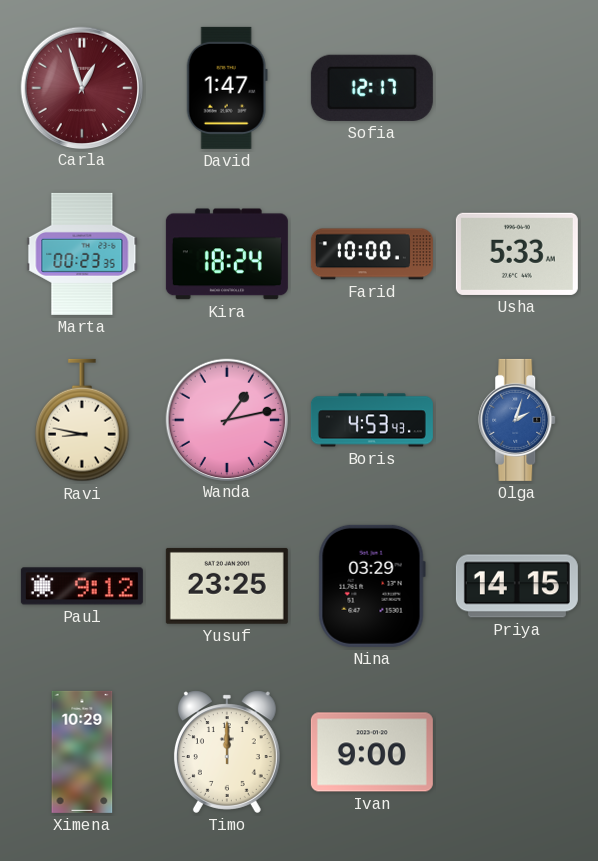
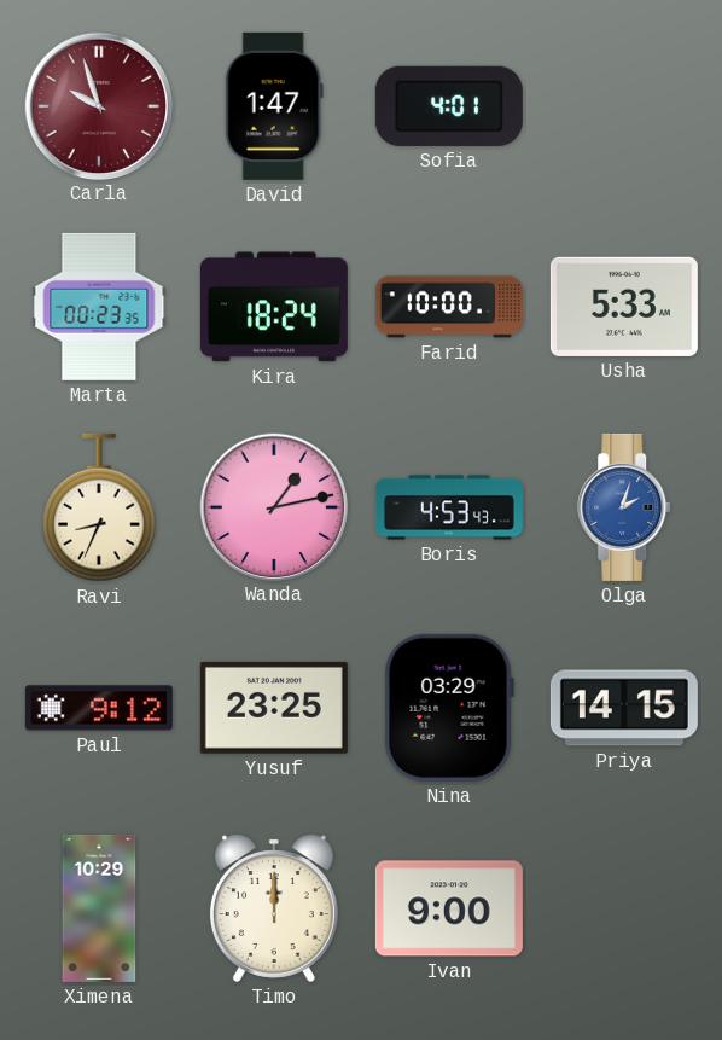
Carla: 12:57 -> 9:57
Sofia: 12:17 -> 4:01
Ravi: 8:47 -> 8:34
